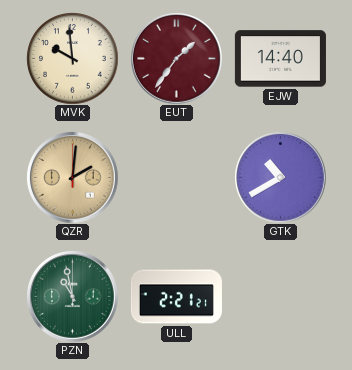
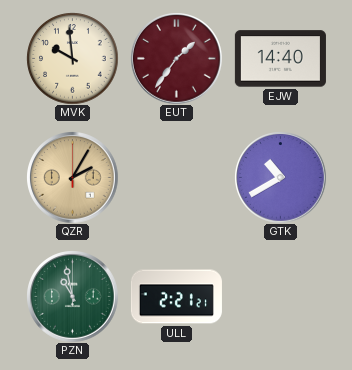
QZR: 2:01 -> 2:05
